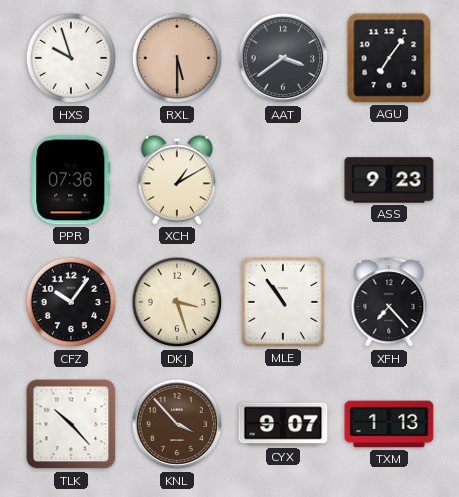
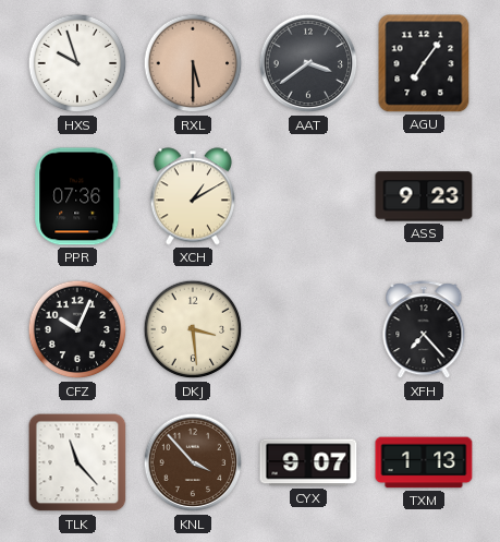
CFZ: 10:06 -> 10:04
DKJ: 3:27 -> 3:29
MLE: 10:54 -> none
TLK: 10:23 -> 11:23
